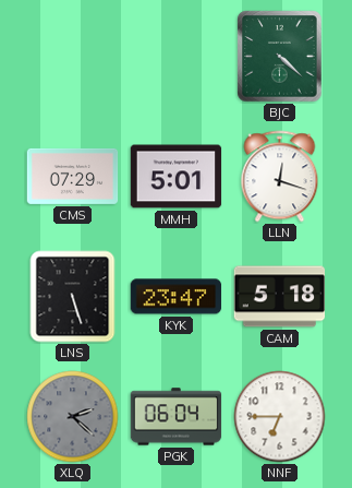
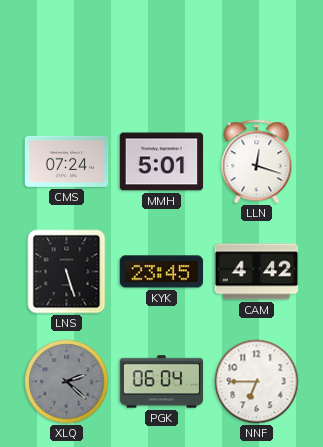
BJC: 4:22 -> none
CMS: 07:29 -> 07:24
KYK: 23:47 -> 23:45
CAM: 5:18 -> 4:42
